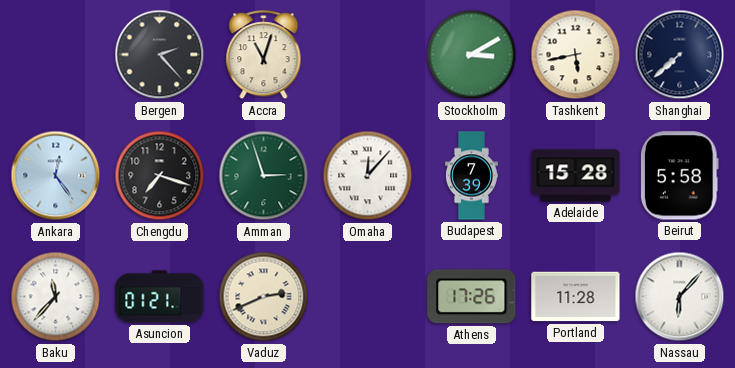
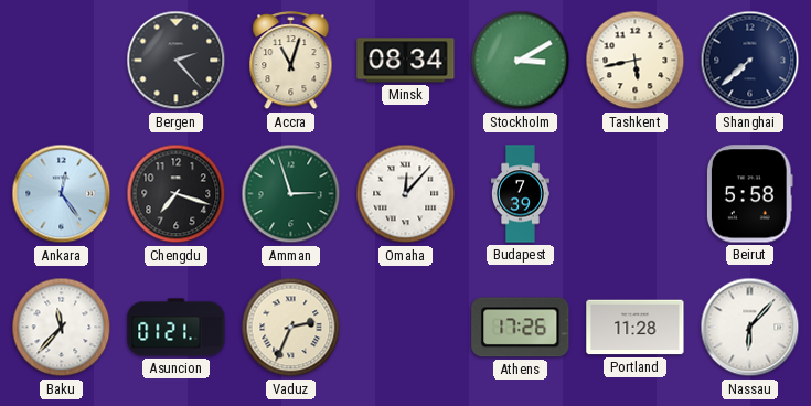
Minsk: none -> 08:34
Adelaide: 15:28 -> none
Vaduz: 2:41 -> 2:34
